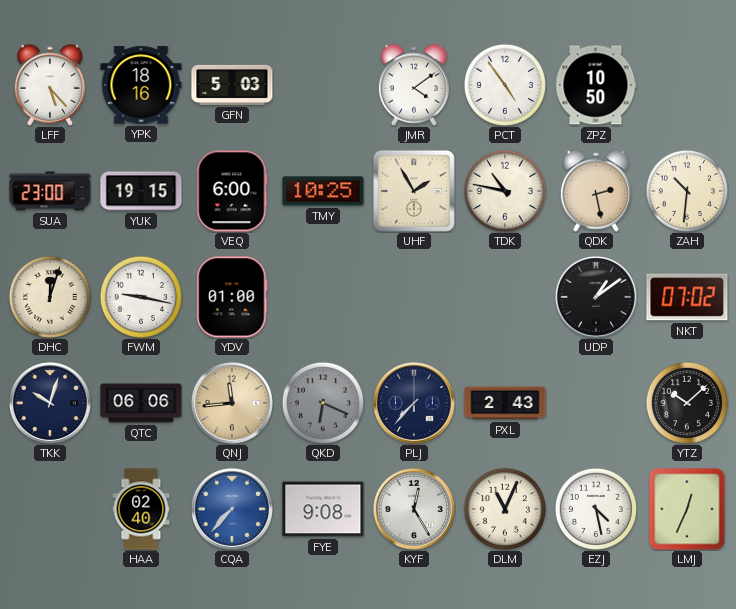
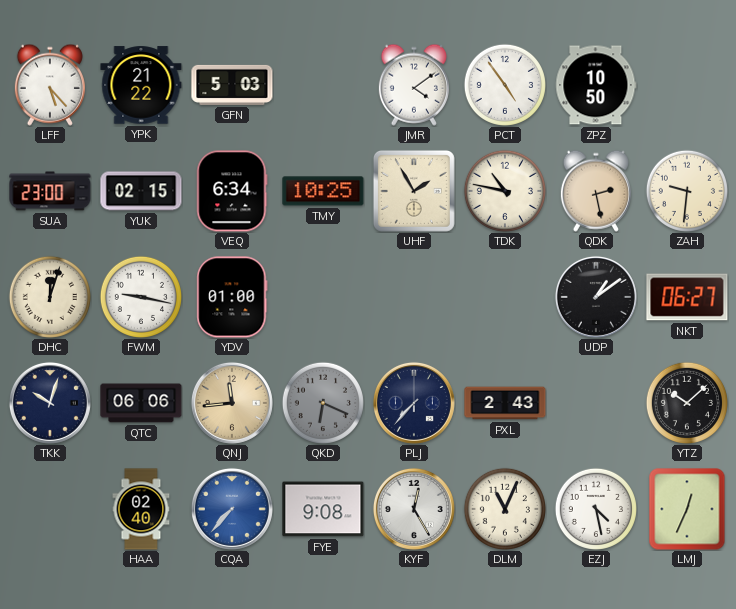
YPK: 18:16 -> 21:22
YUK: 19:15 -> 02:15
VEQ: 6:00 -> 6:34
ZAH: 10:31 -> 9:31
NKT: 07:02 -> 06:27
